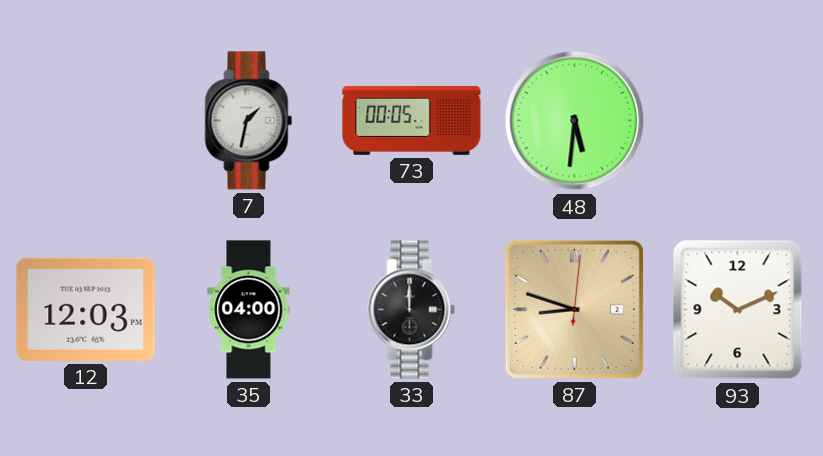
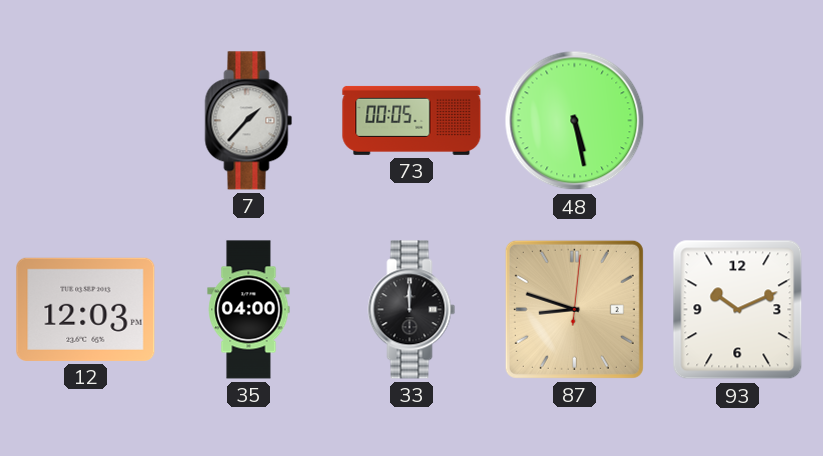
7: 1:32 -> 1:37
48: 5:31 -> 5:28
